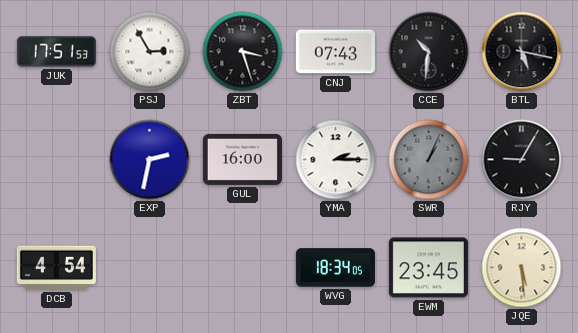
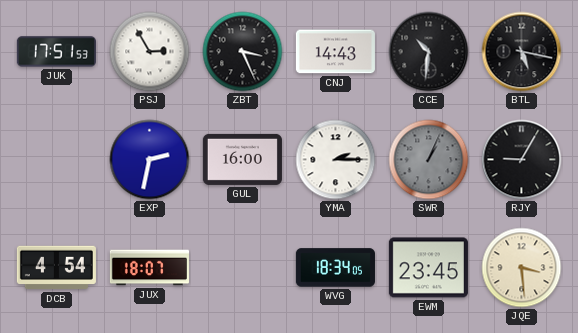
ZBT: 3:27 -> 3:26
CNJ: 07:43 -> 14:43
JUX: none -> 18:07
JQE: 5:29 -> 3:29
